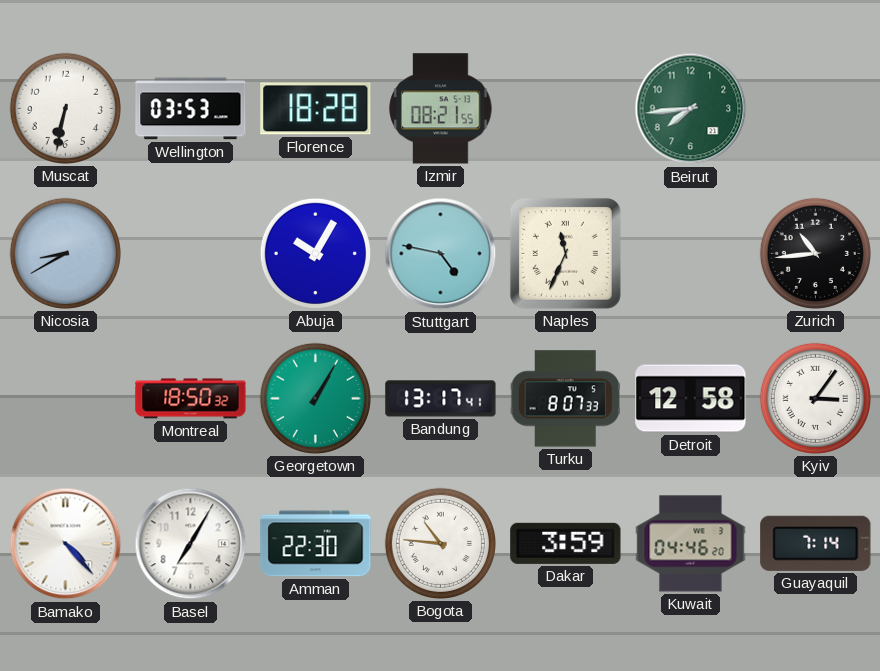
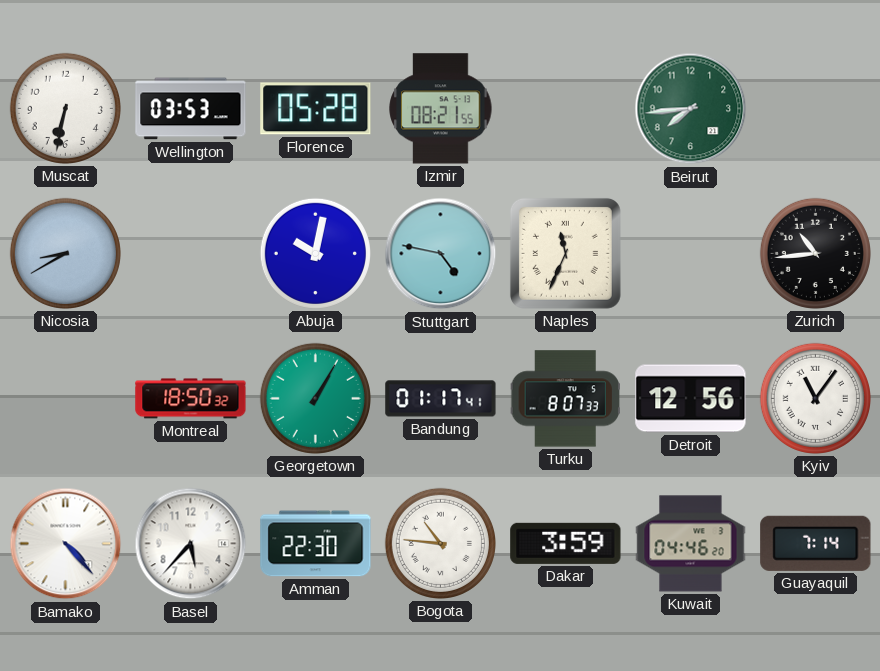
Florence: 18:28 -> 05:28
Abuja: 10:05 -> 10:02
Bandung: 13:17 -> 01:17
Detroit: 12:58 -> 12:56
Kyiv: 3:06 -> 11:06
Basel: 7:05 -> 5:37
